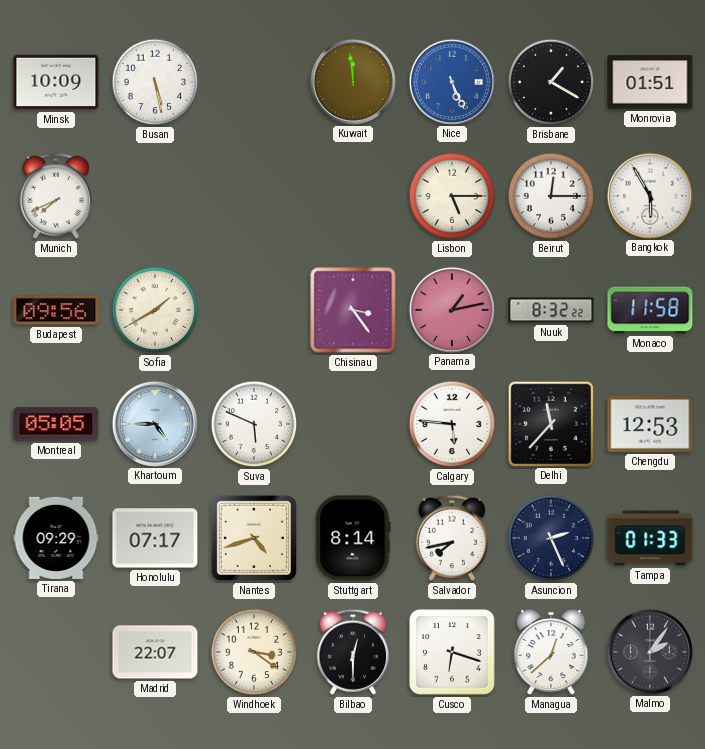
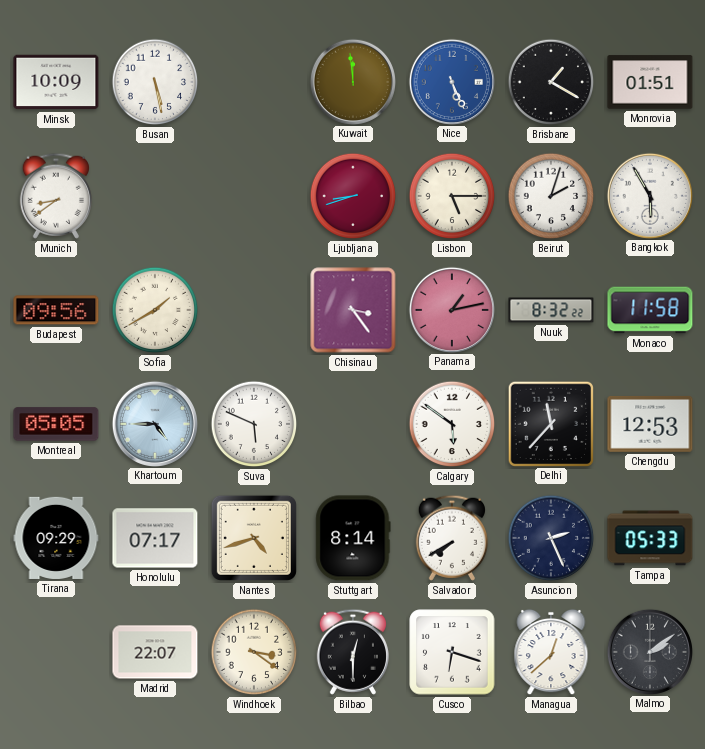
Munich: 7:41 -> 8:39
Ljubljana: none -> 8:42
Beirut: 12:15 -> 2:03
Calgary: 5:46 -> 5:51
Salvador: 7:43 -> 7:40
Tampa: 01:33 -> 05:33
Malmo: 2:06 -> 2:09
